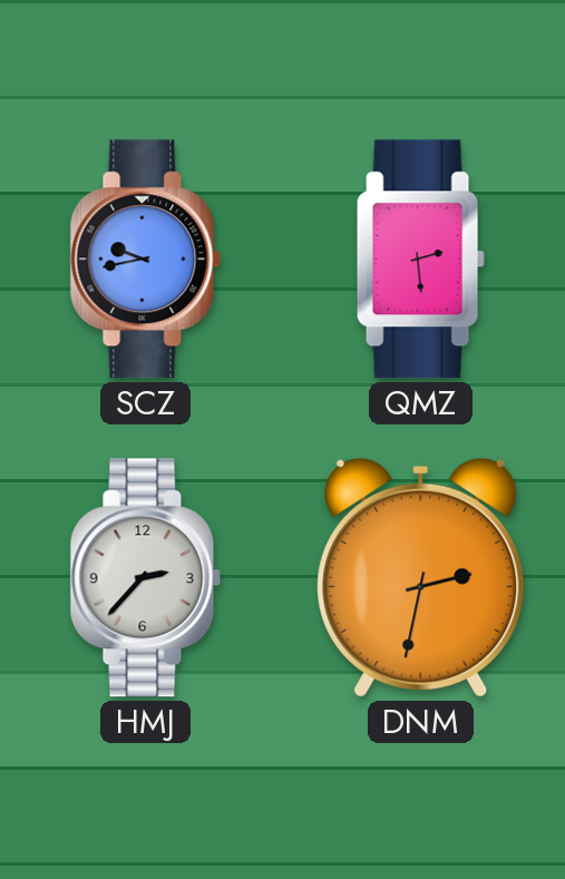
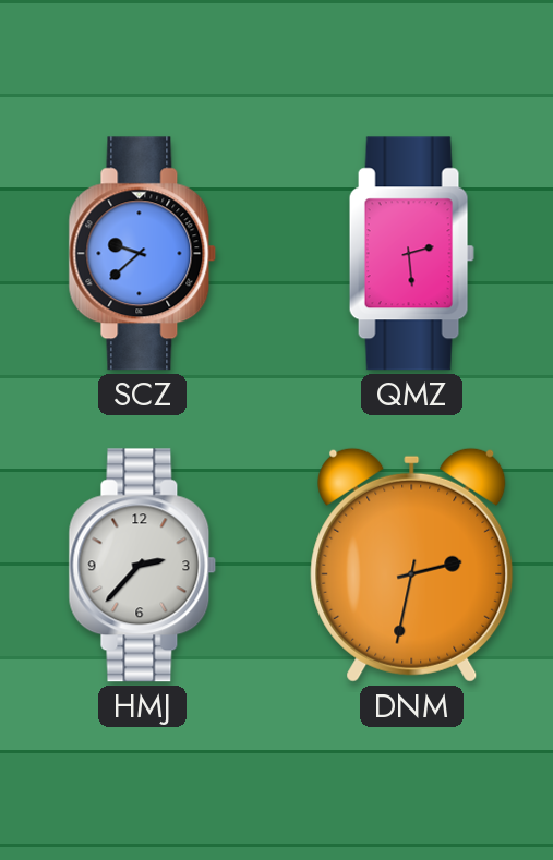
SCZ: 9:43 -> 9:38
